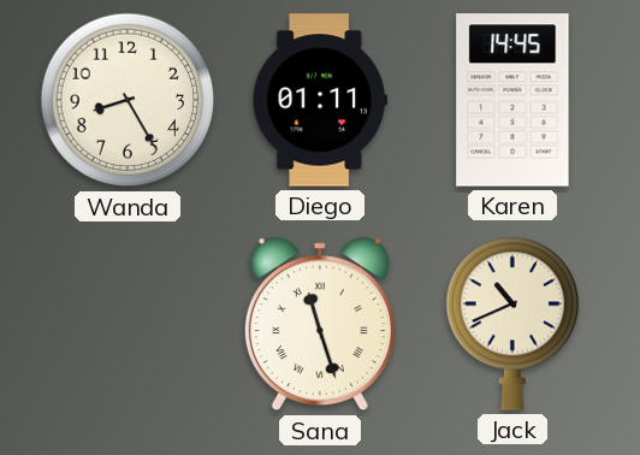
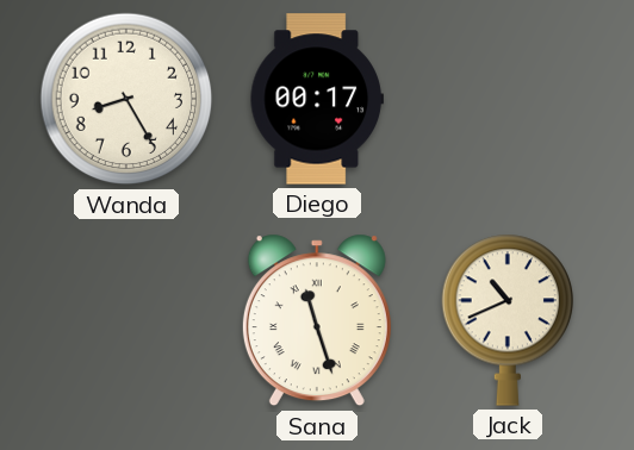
Diego: 01:11 -> 00:17
Karen: 14:45 -> none
